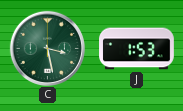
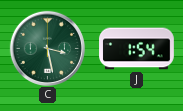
J: 1:53 -> 1:54
